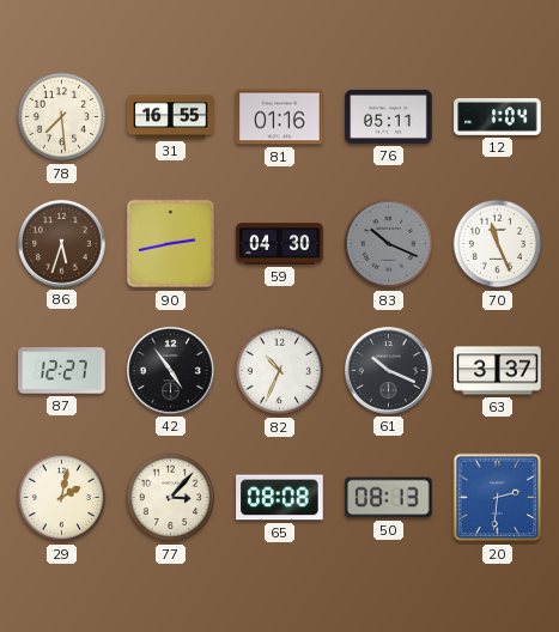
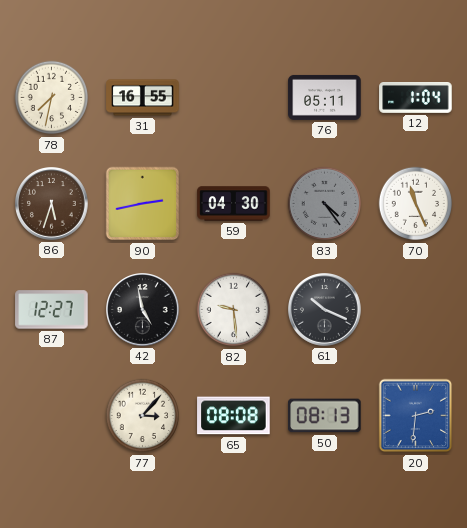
78: 7:29 -> 7:32
81: 01:16 -> none
83: 10:19 -> 4:24
42: 4:54 -> 4:58
82: 10:34 -> 9:29
63: 3:37 -> none
29: 2:02 -> none
